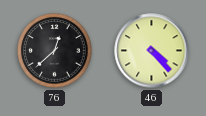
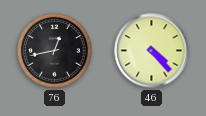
76: 12:38 -> 12:43
